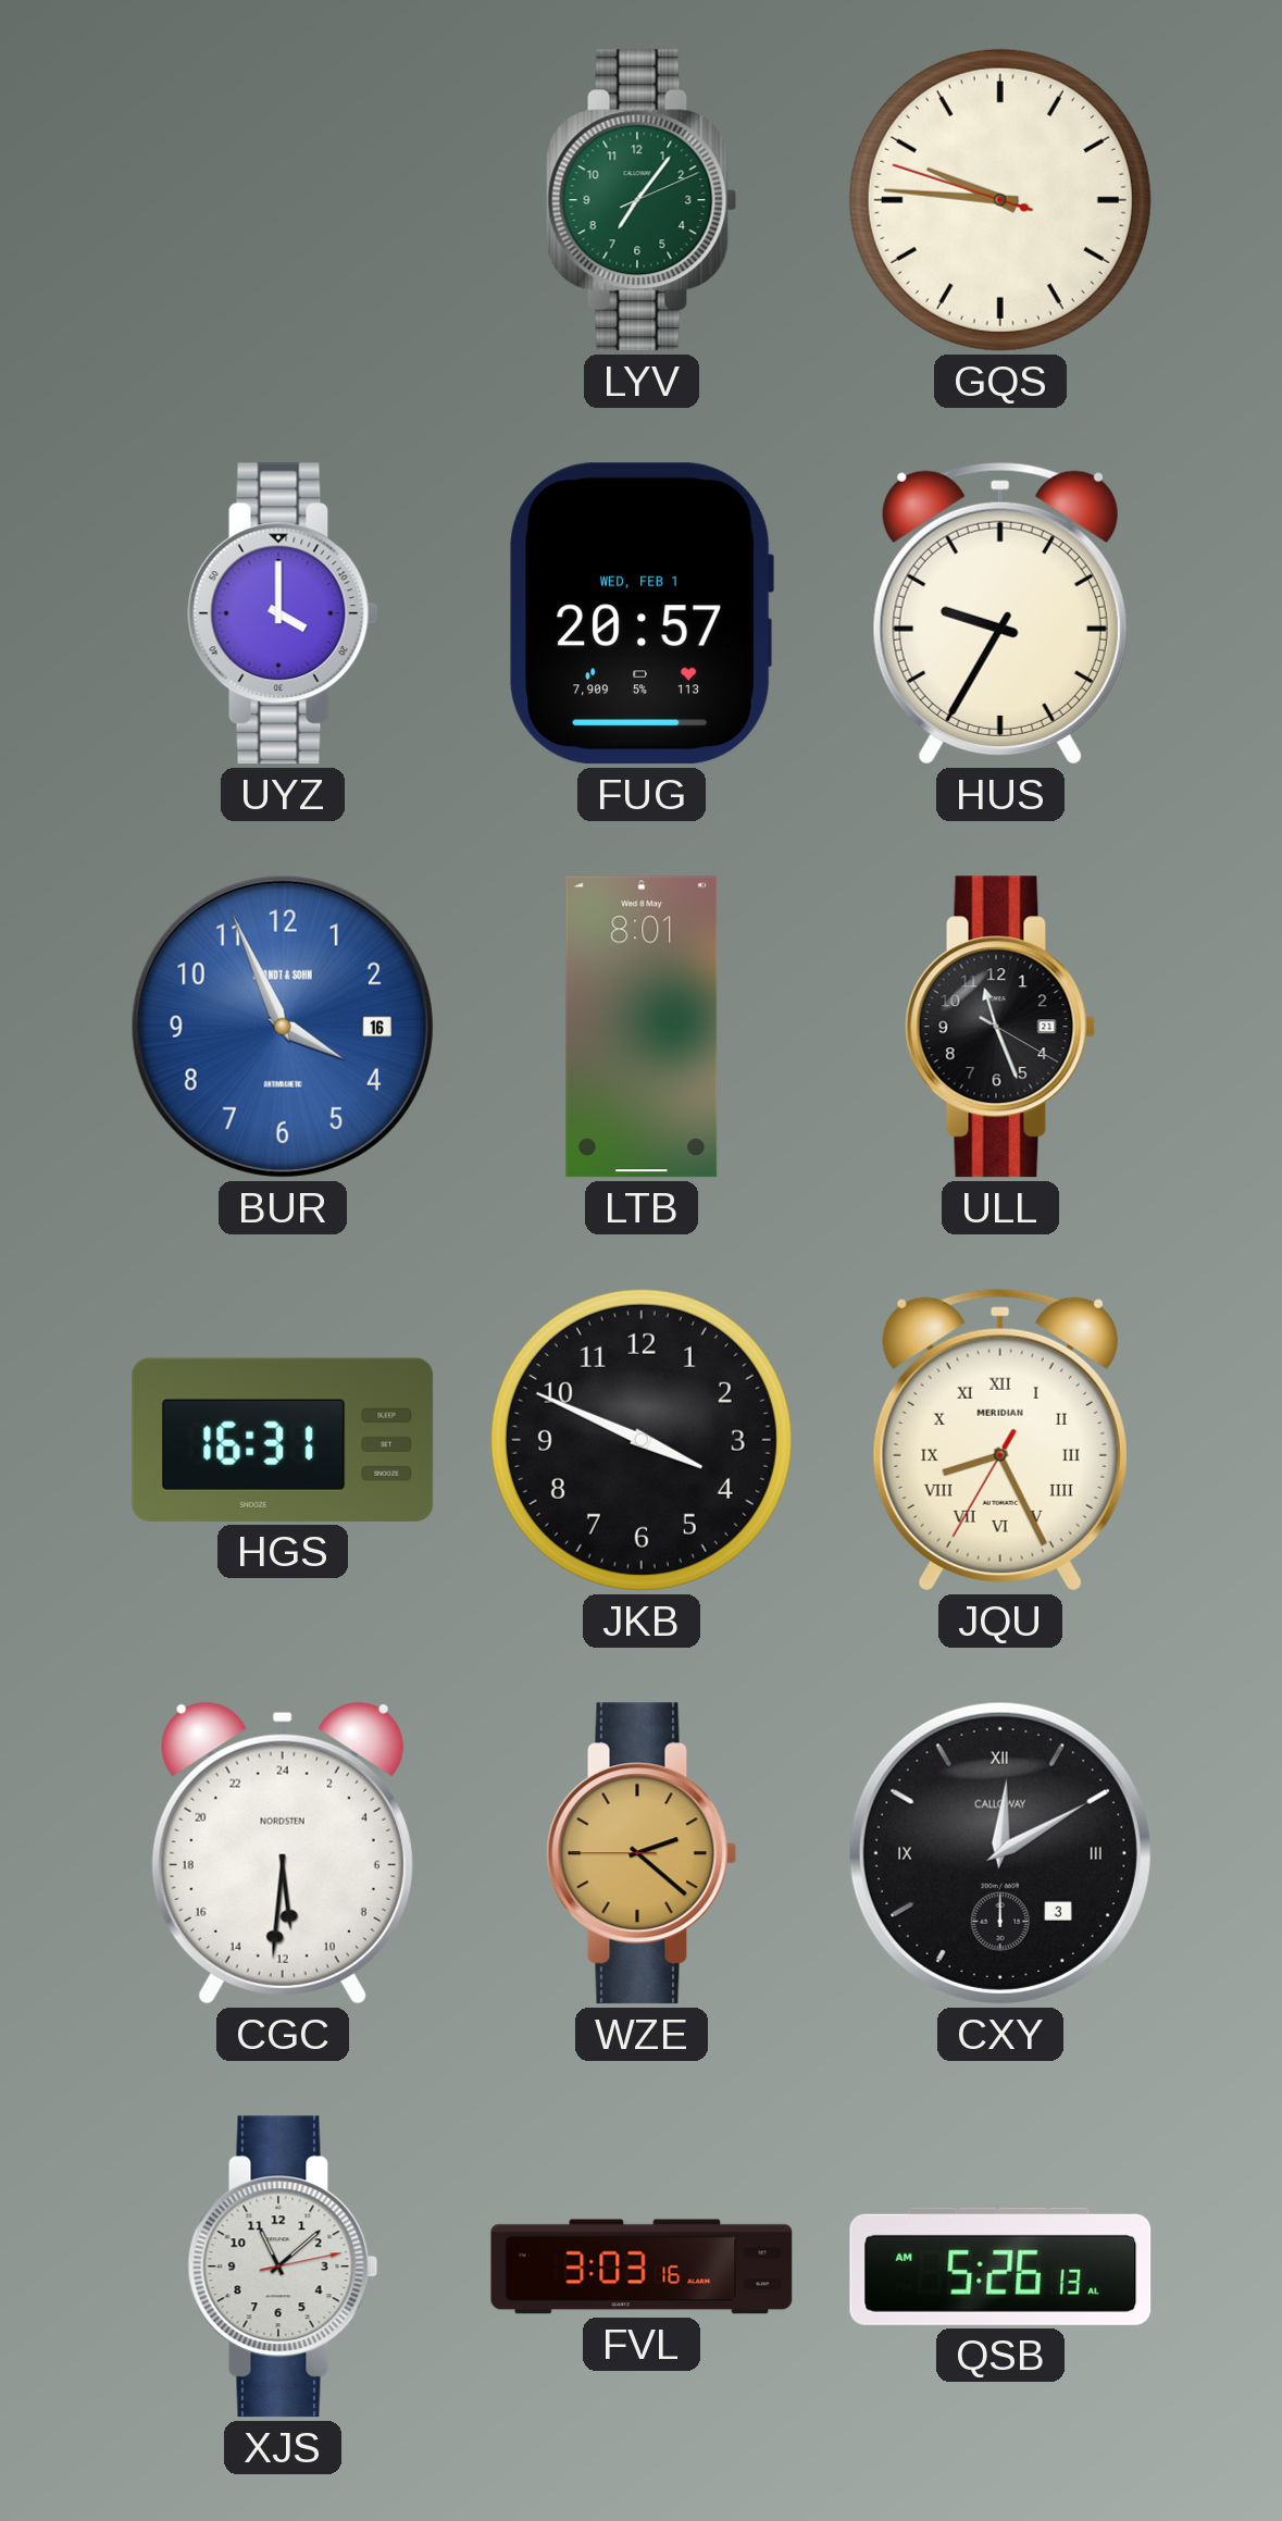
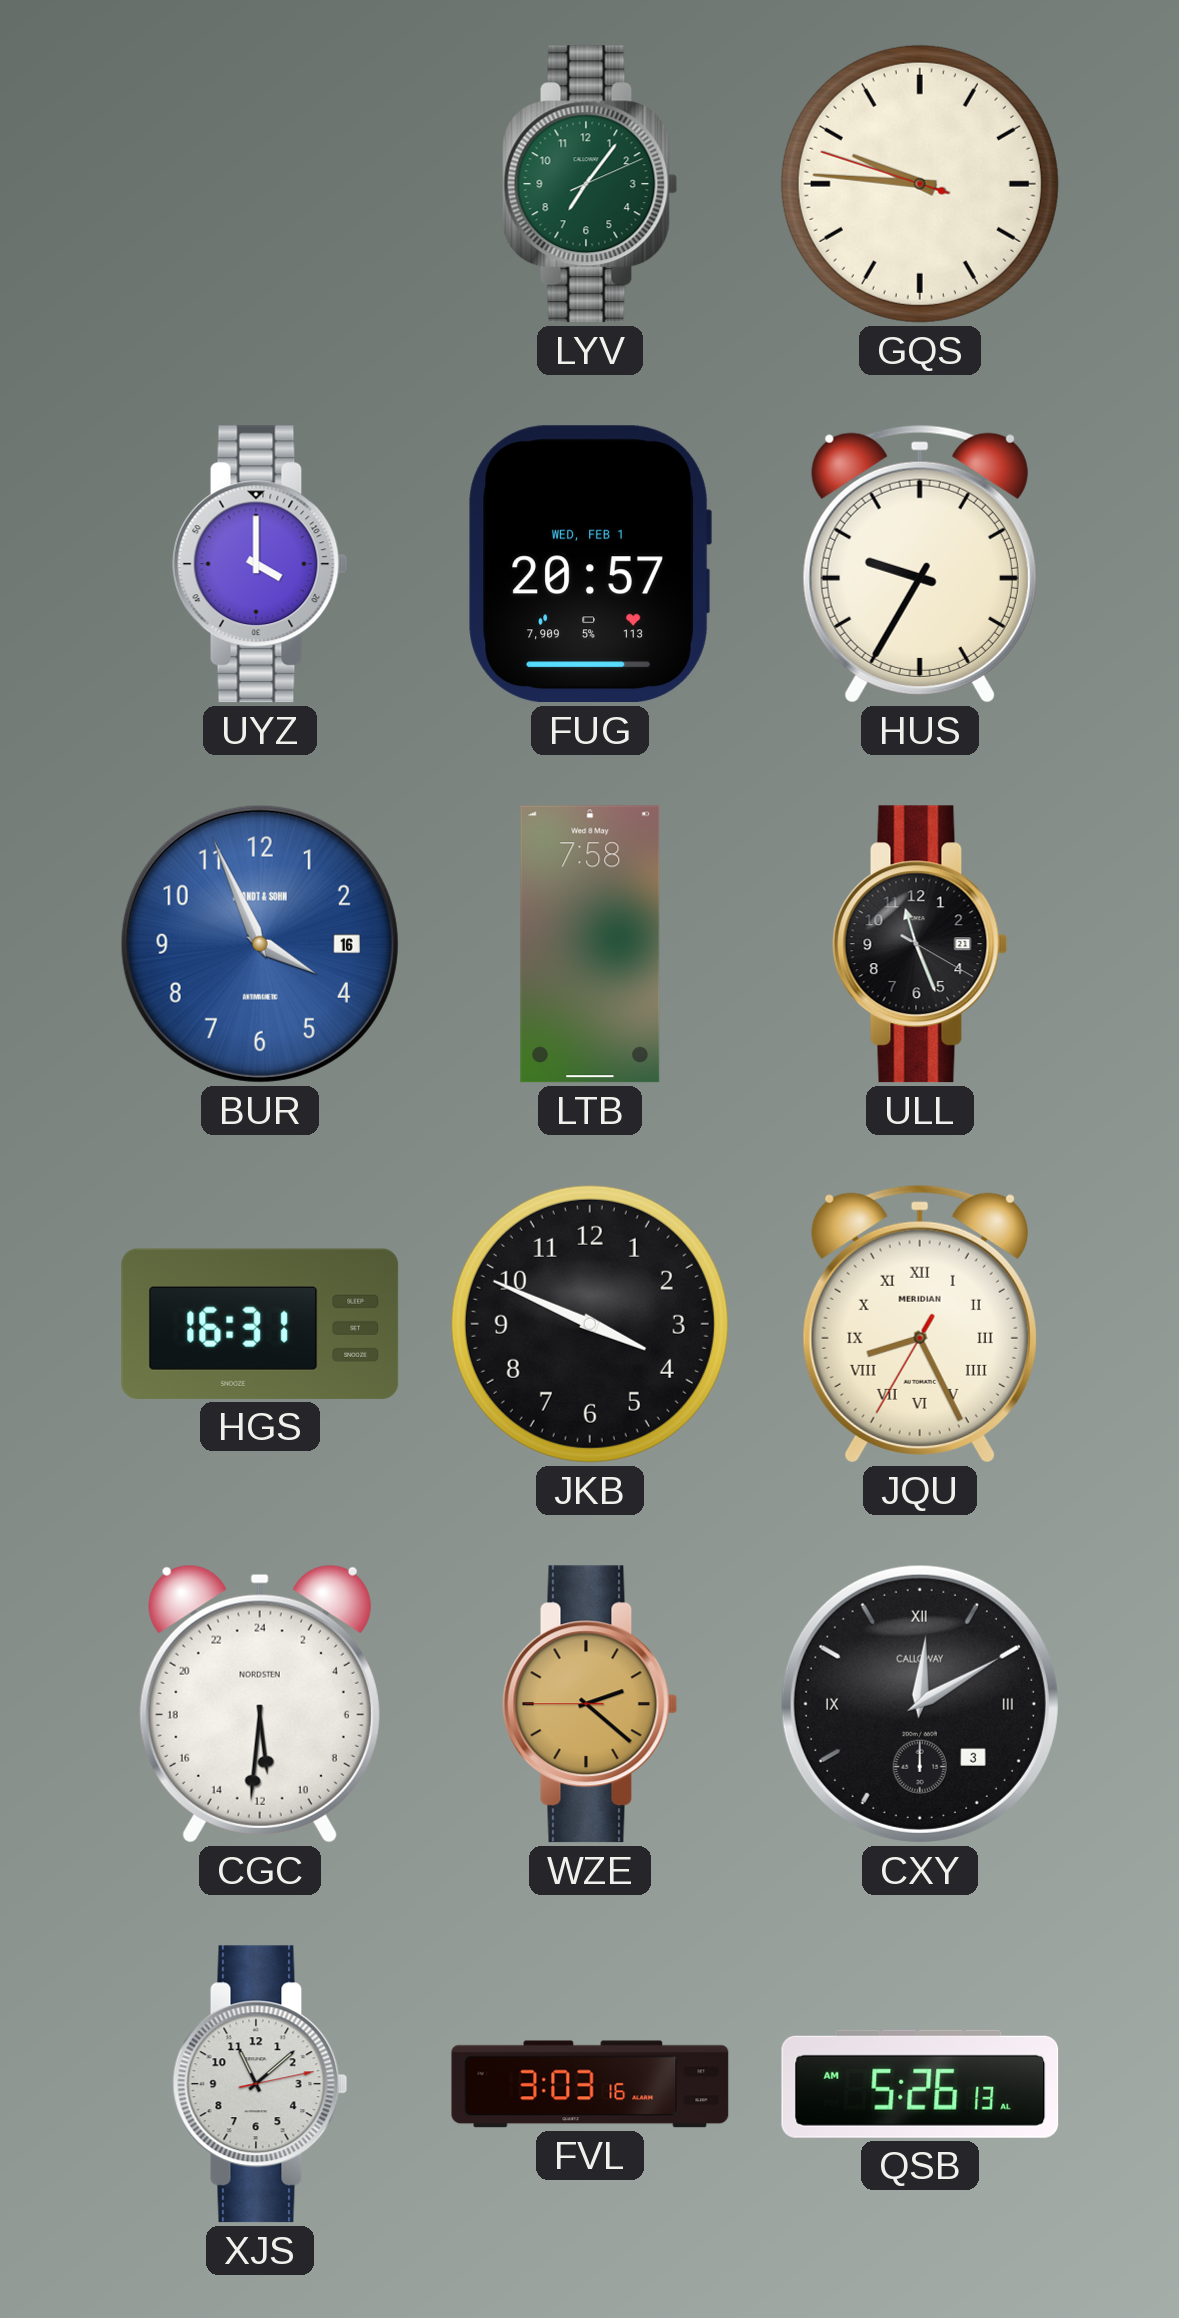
LTB: 8:01 -> 7:58
